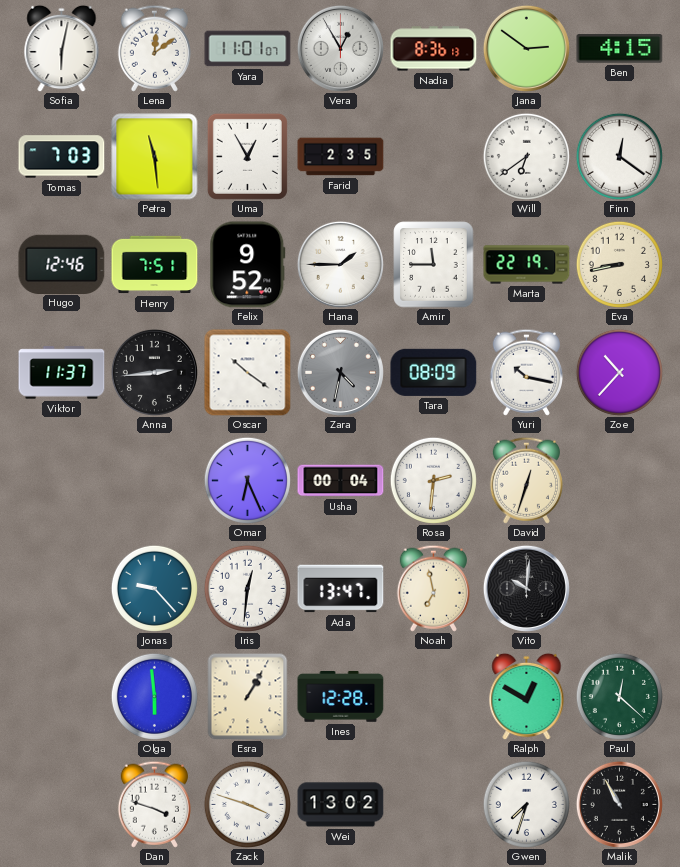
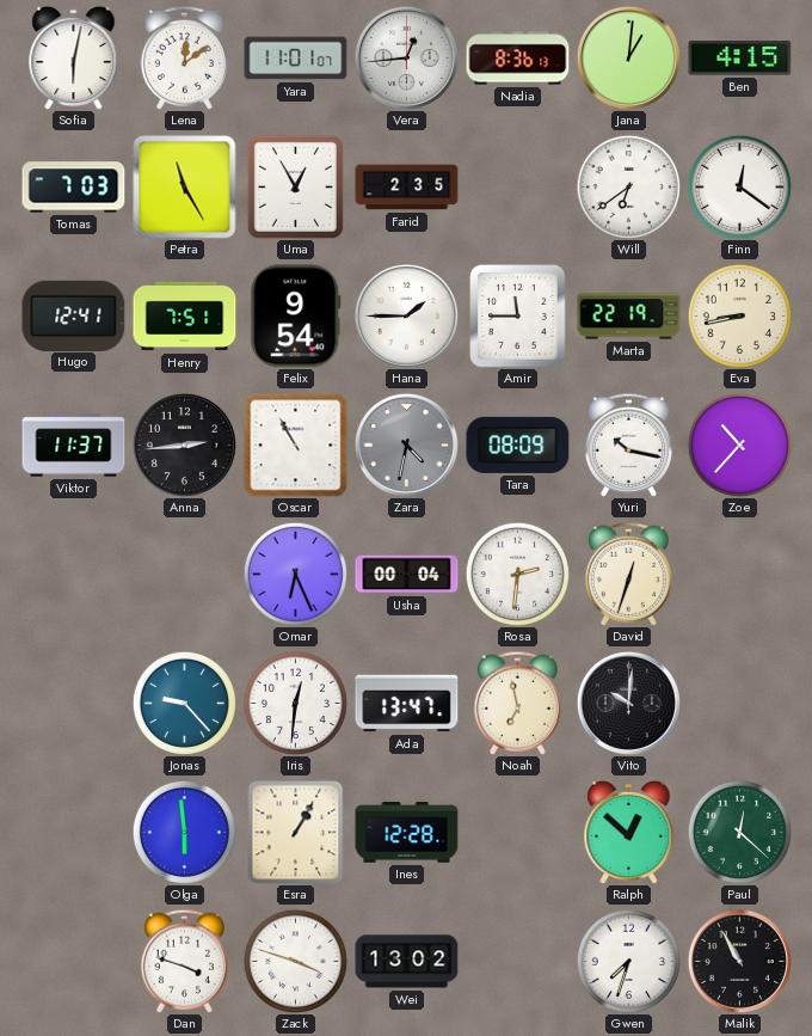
Vera: 12:55 -> 12:44
Jana: 2:51 -> 1:01
Petra: 11:29 -> 11:25
Hugo: 12:46 -> 12:41
Felix: 9:52 -> 9:54
Oscar: 10:21 -> 10:55
Ralph: 12:50 -> 12:52
